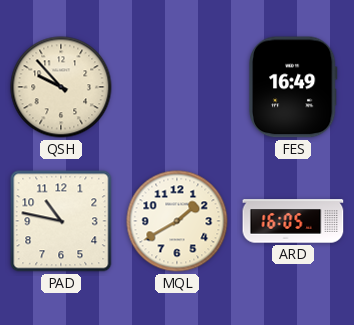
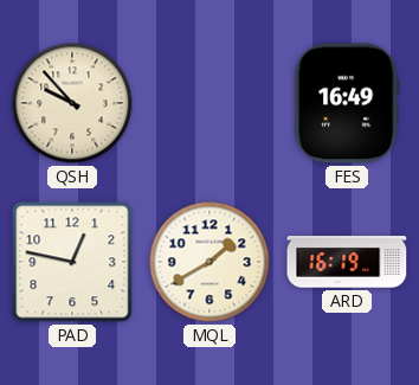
PAD: 10:47 -> 12:47
ARD: 16:05 -> 16:19
